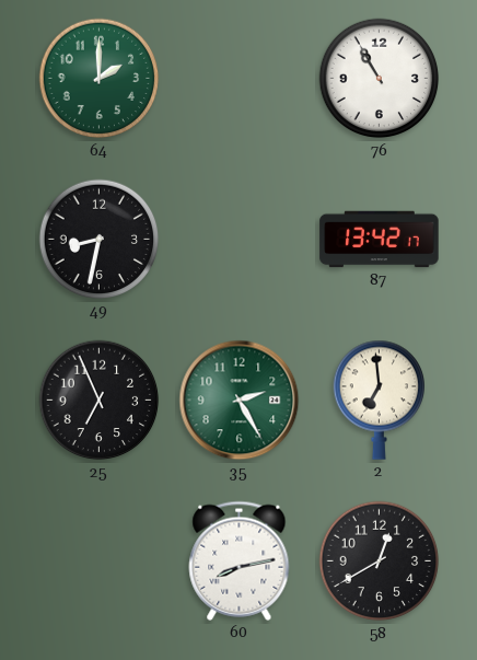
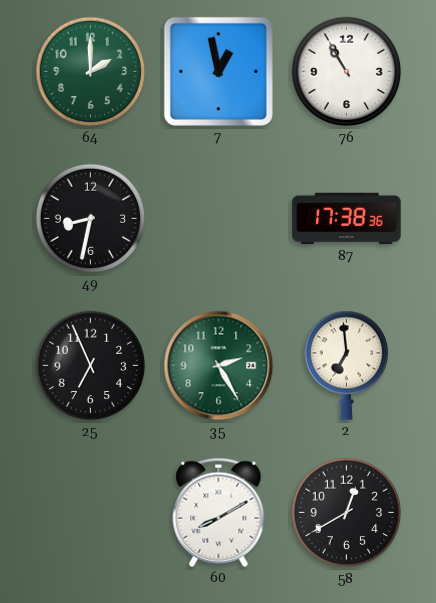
7: none -> 12:58
87: 13:42 -> 17:38
60: 8:13 -> 8:10
